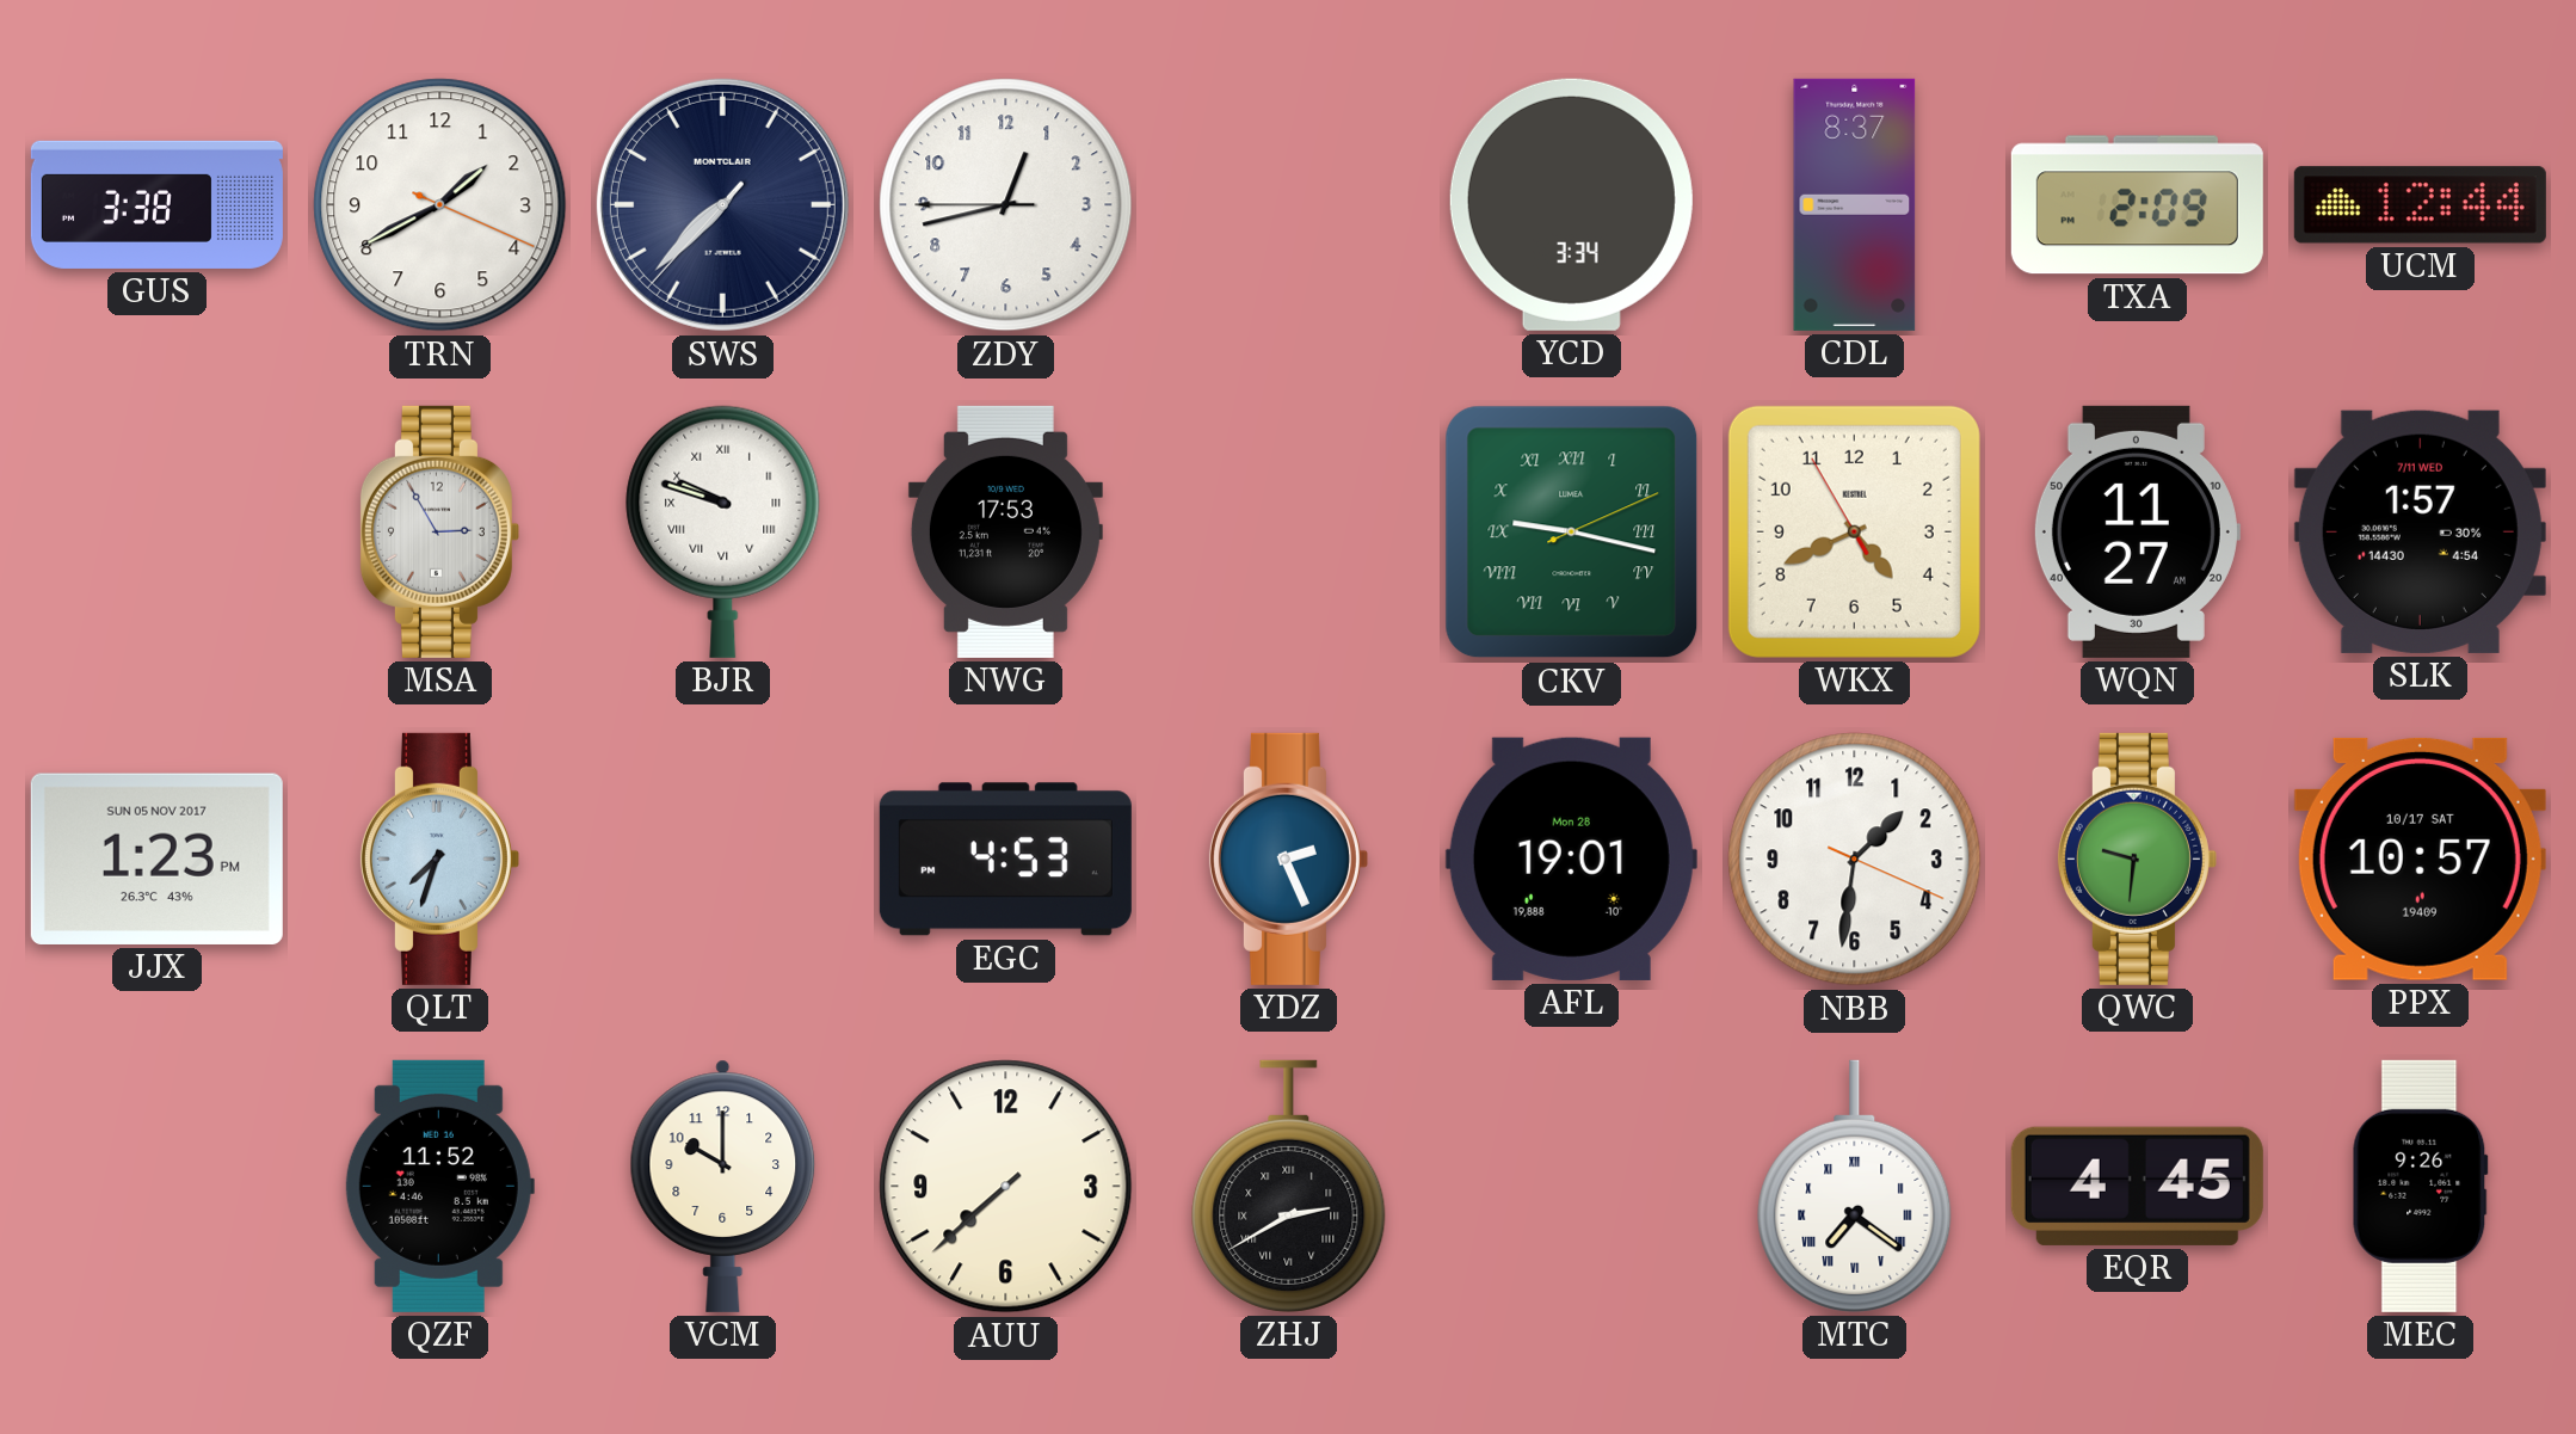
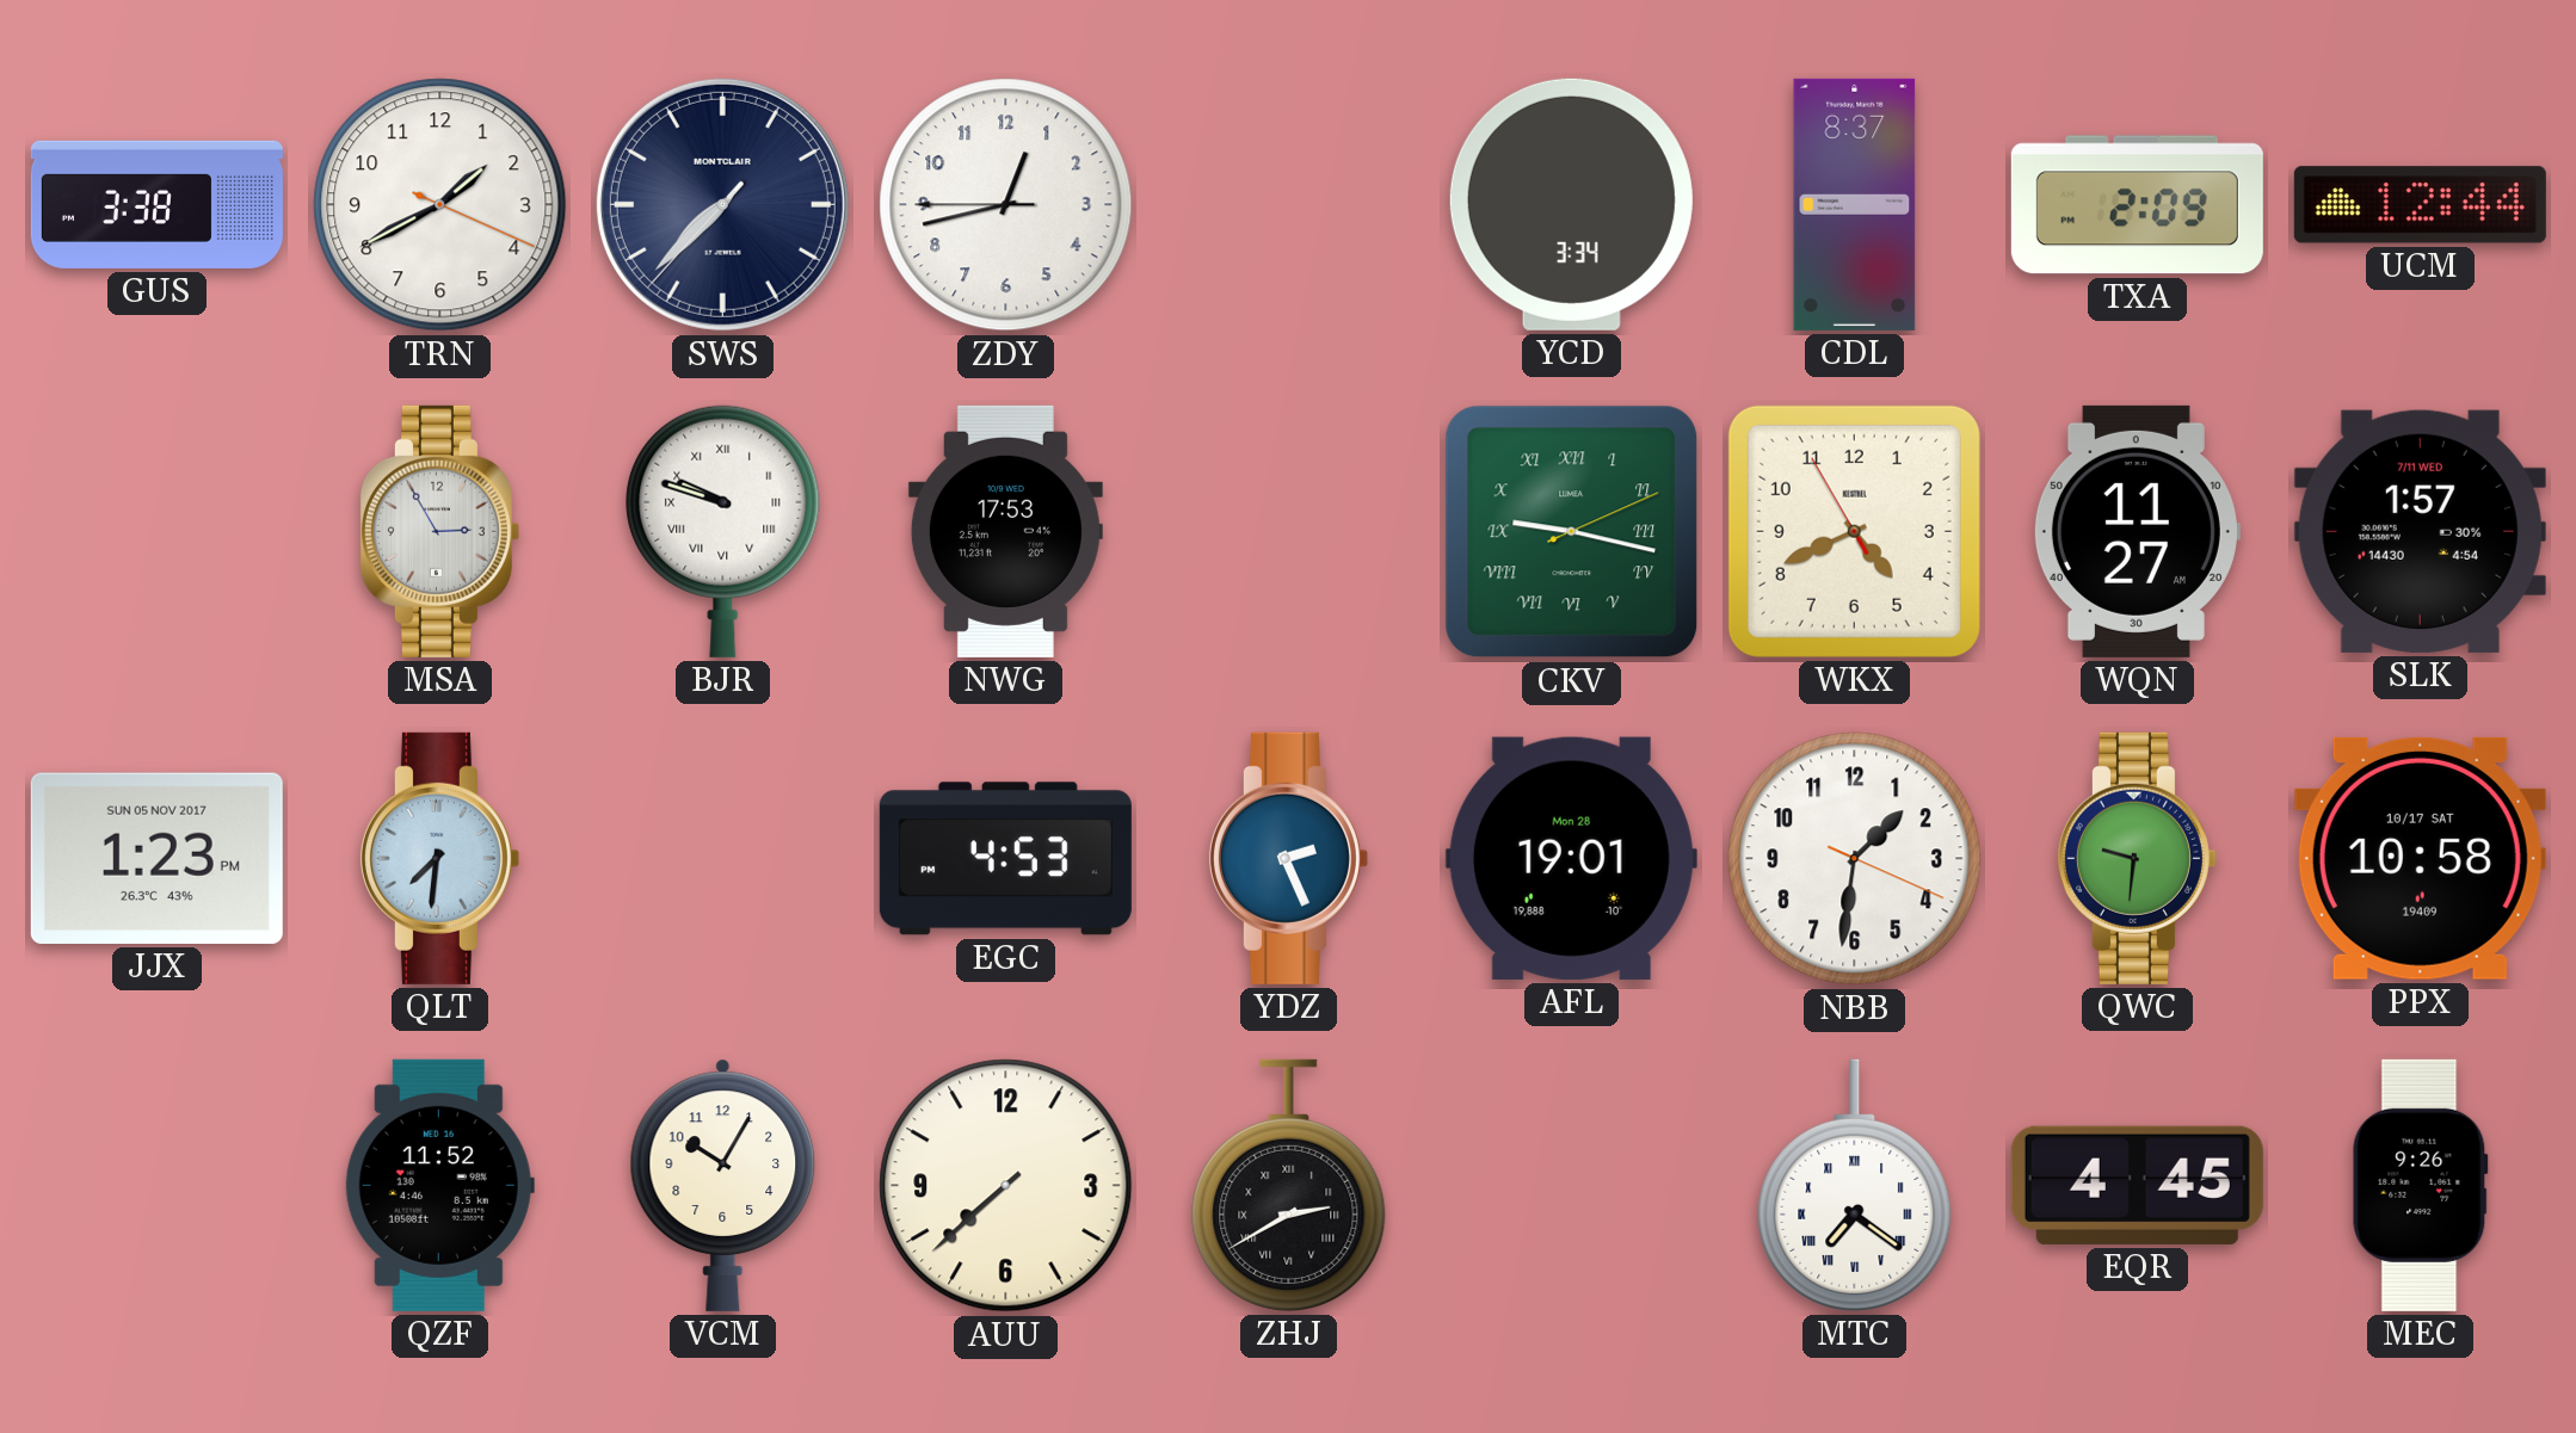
QLT: 7:33 -> 7:31
PPX: 10:57 -> 10:58
VCM: 10:00 -> 10:05
